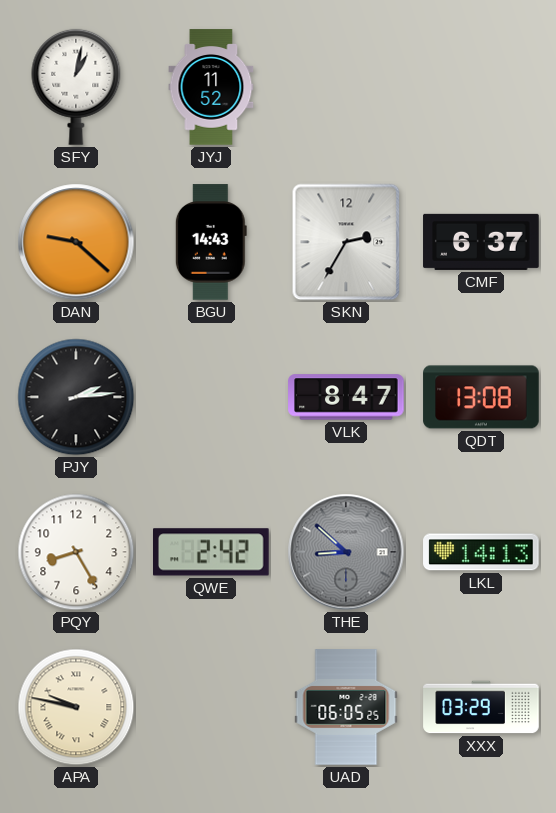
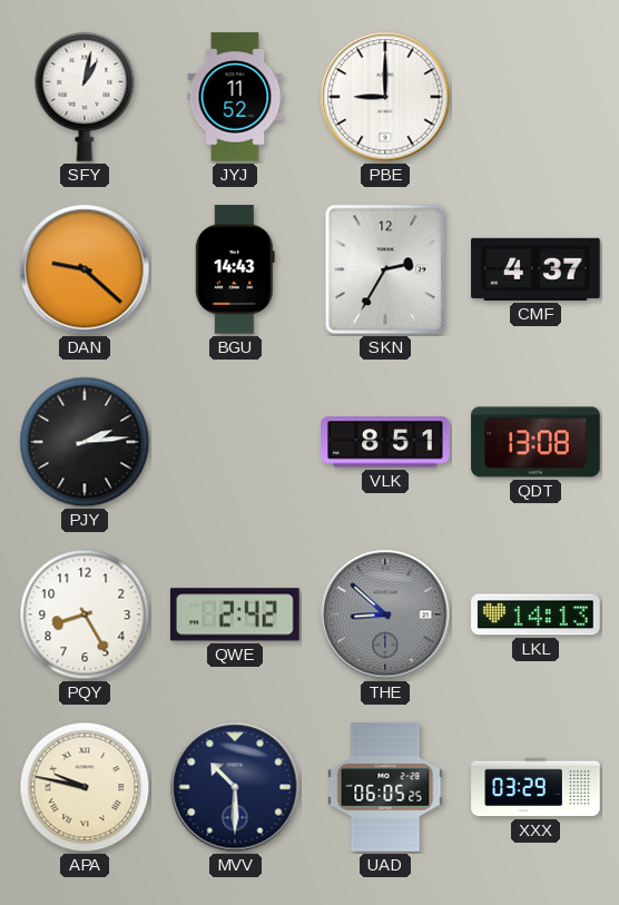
PBE: none -> 9:00
CMF: 6:37 -> 4:37
VLK: 8:47 -> 8:51
MVV: none -> 10:30
